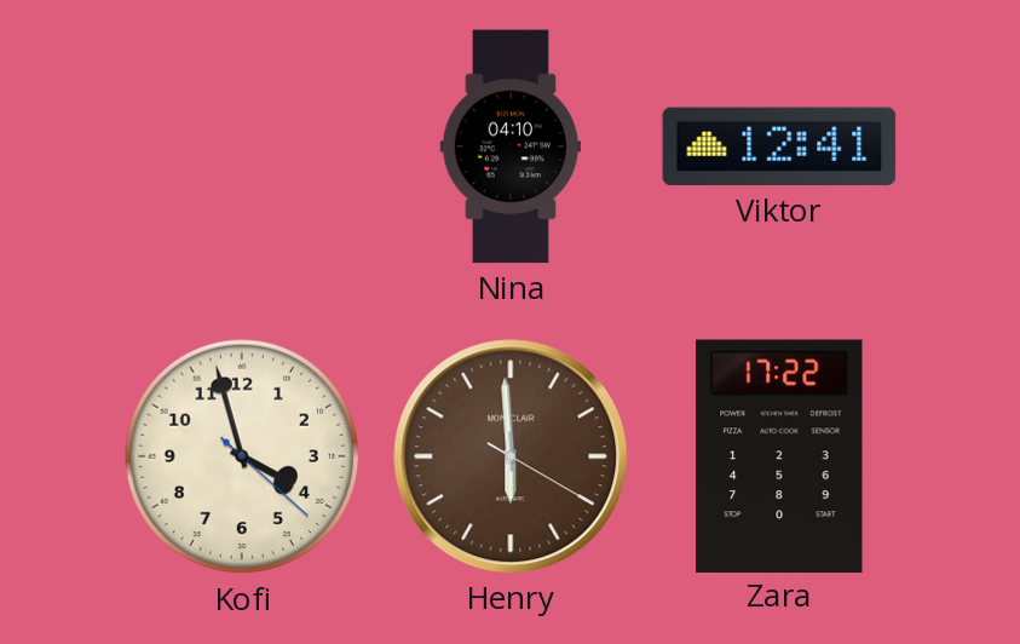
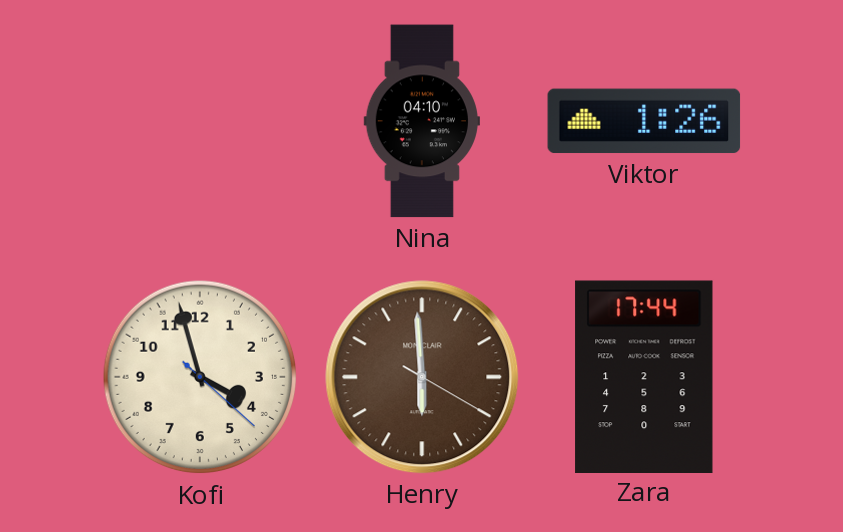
Viktor: 12:41 -> 1:26
Zara: 17:22 -> 17:44
